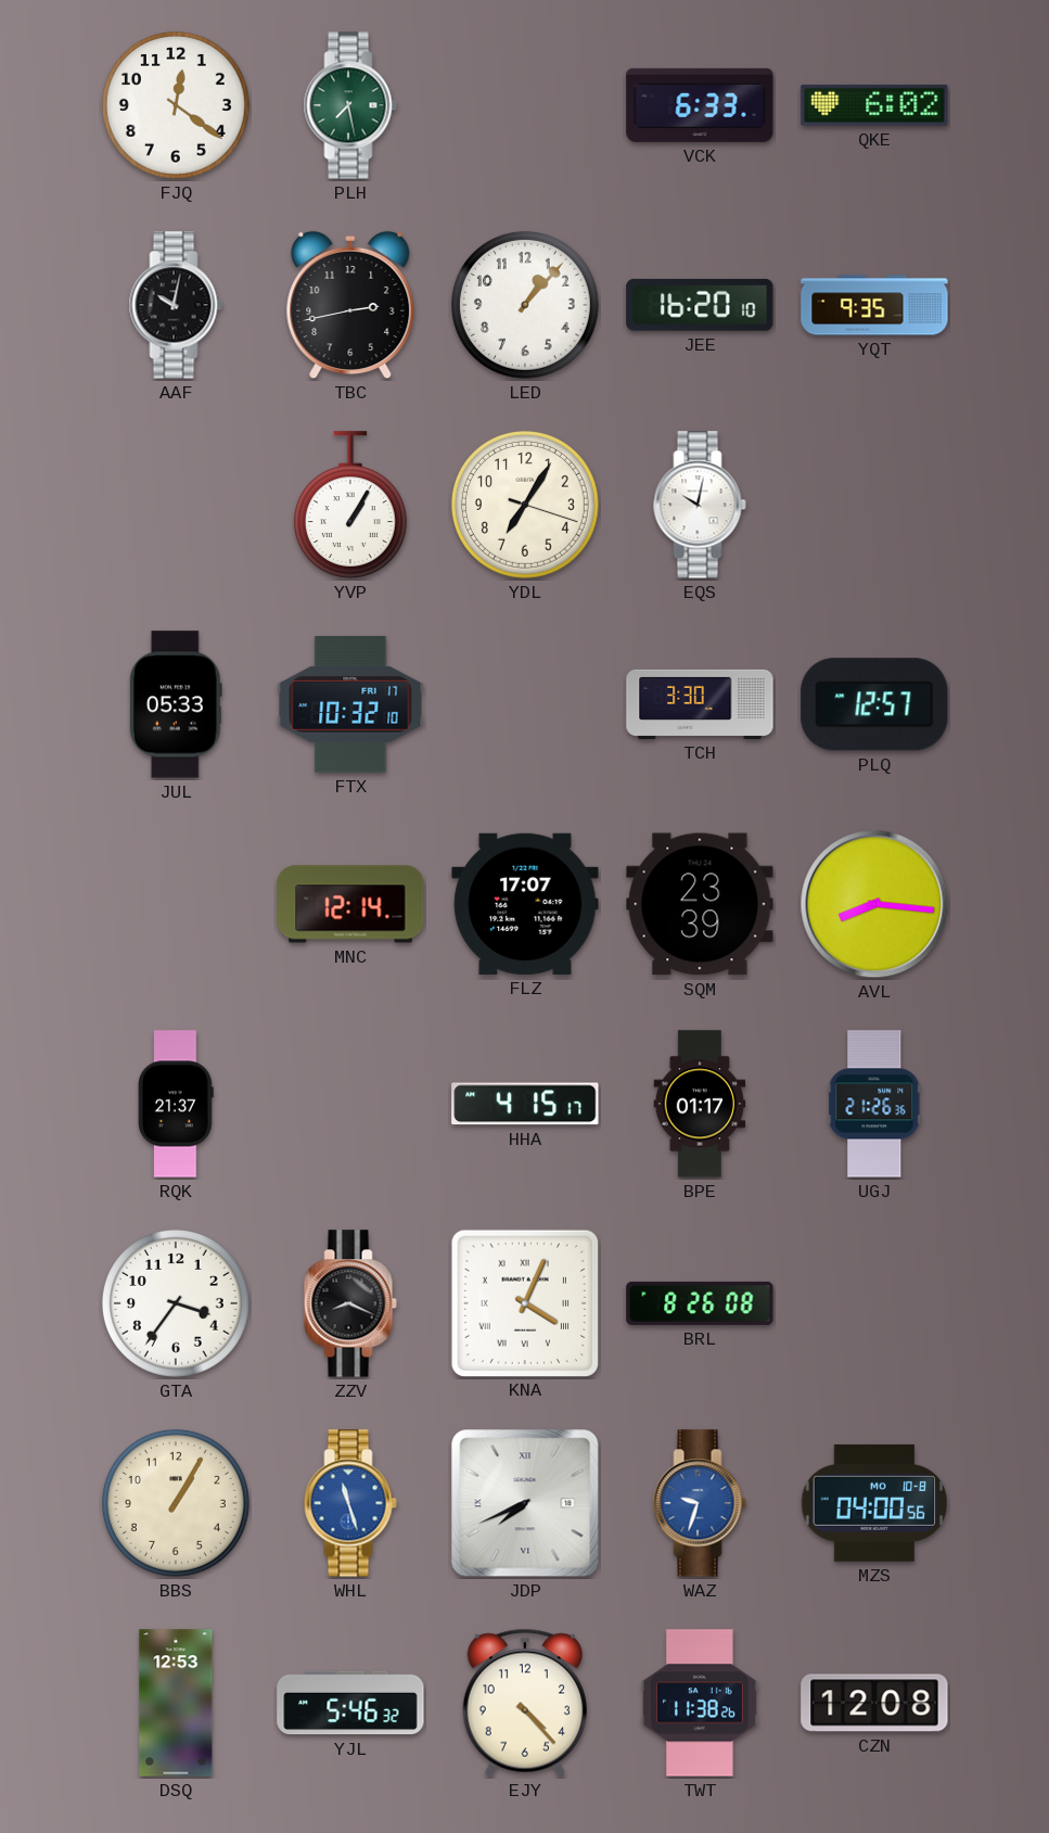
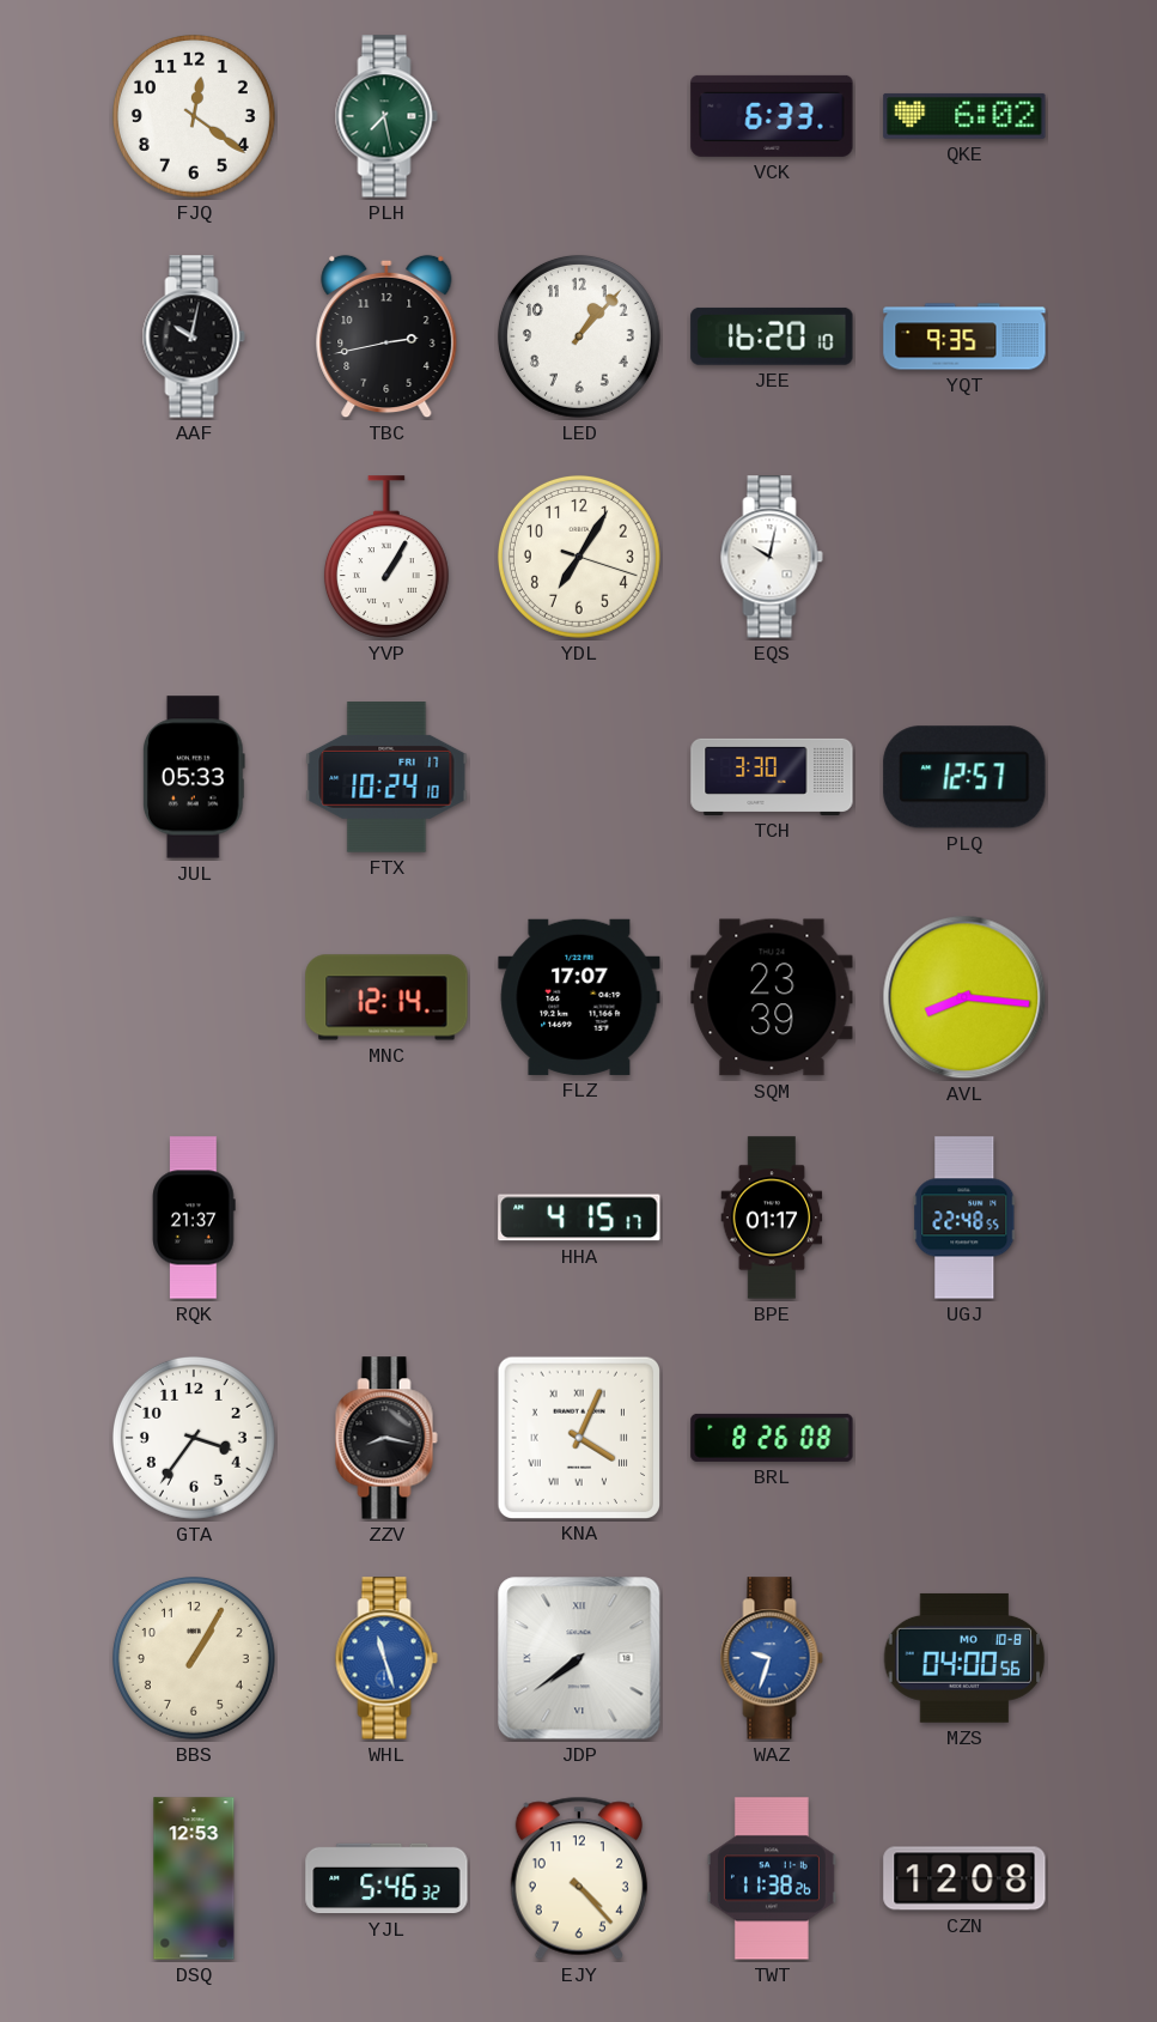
FTX: 10:32 -> 10:24
UGJ: 21:26 -> 22:48
ZZV: 8:19 -> 8:17
JDP: 7:41 -> 7:39
